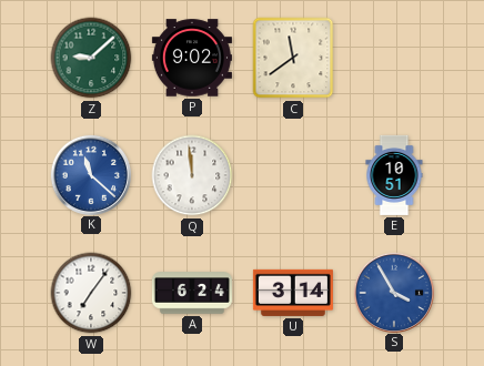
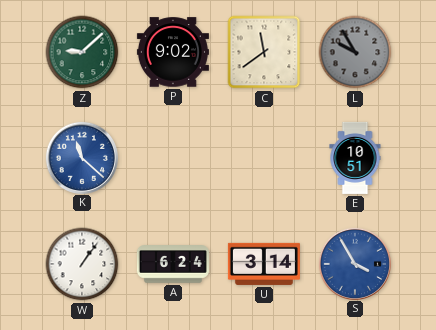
L: none -> 9:55
Q: 11:59 -> none
W: 7:06 -> 1:06
